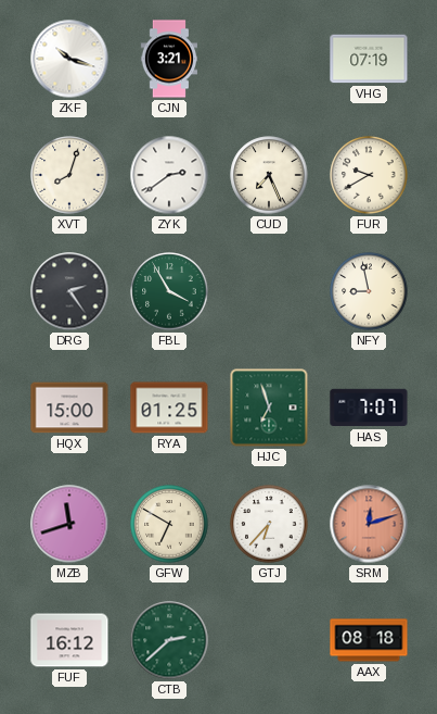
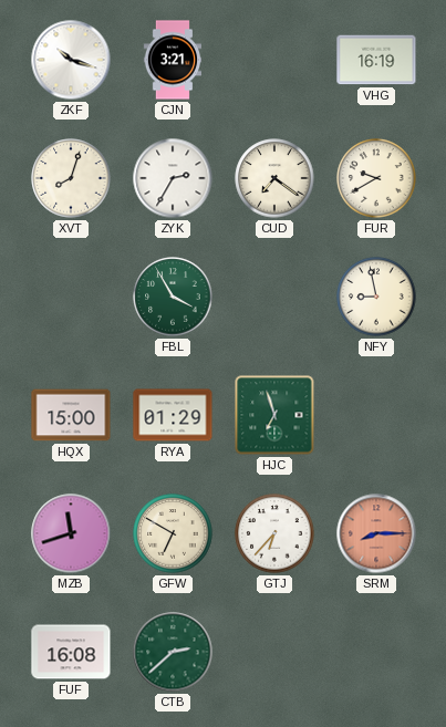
VHG: 07:19 -> 16:19
ZYK: 2:39 -> 2:35
CUD: 7:26 -> 7:21
DRG: 2:24 -> none
RYA: 01:25 -> 01:29
HAS: 7:07 -> none
SRM: 12:12 -> 8:15
FUF: 16:12 -> 16:08
AAX: 08:18 -> none
